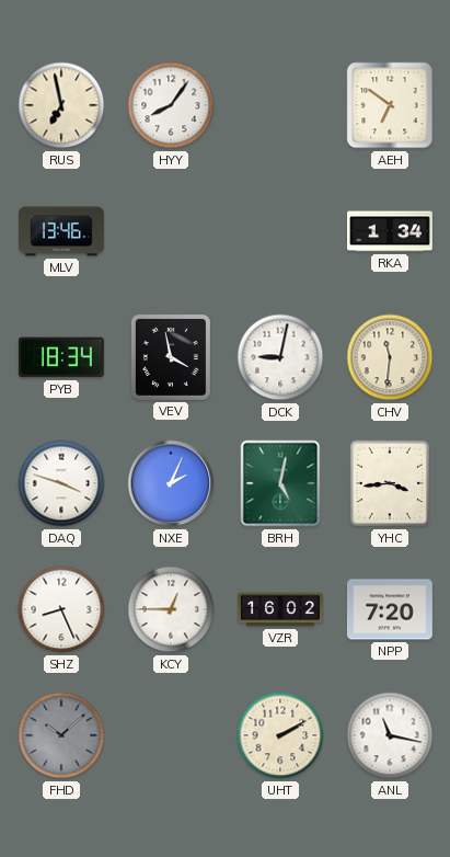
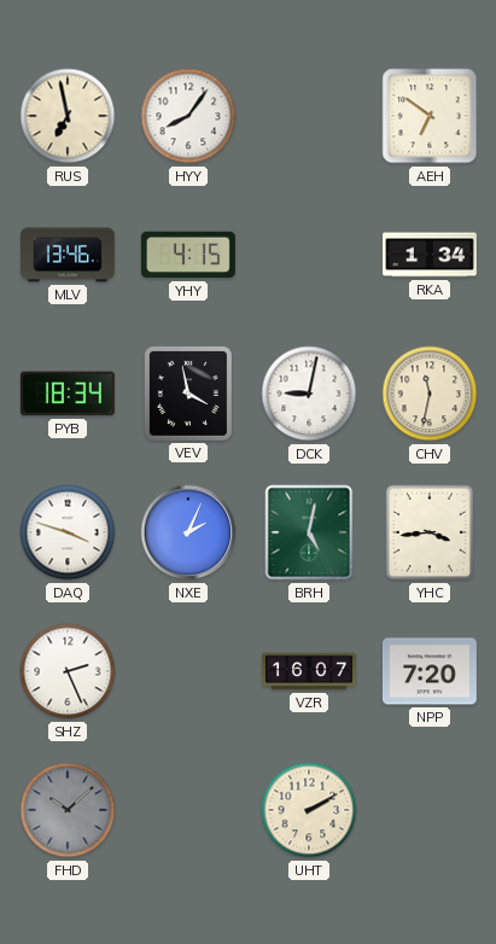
YHY: none -> 4:15
CHV: 11:31 -> 11:32
SHZ: 8:26 -> 2:26
KCY: 12:45 -> none
VZR: 16:02 -> 16:07
ANL: 11:17 -> none
